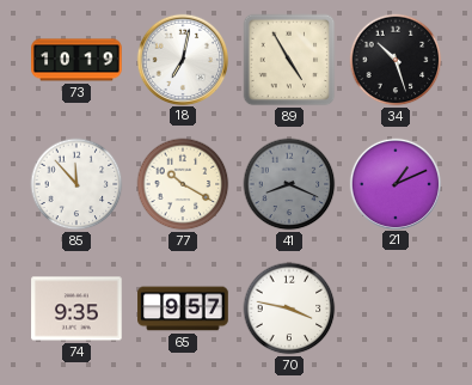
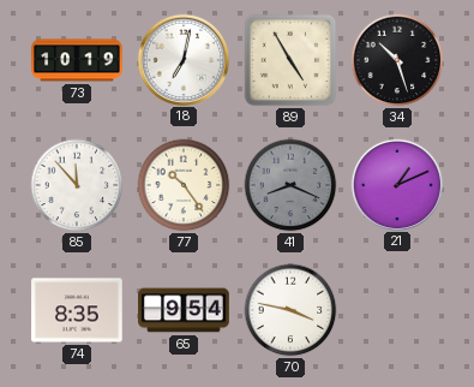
77: 10:20 -> 10:24
74: 9:35 -> 8:35
65: 9:57 -> 9:54
